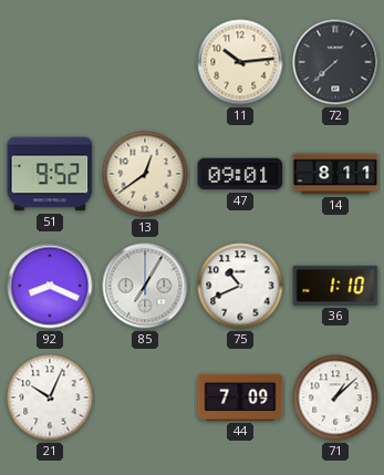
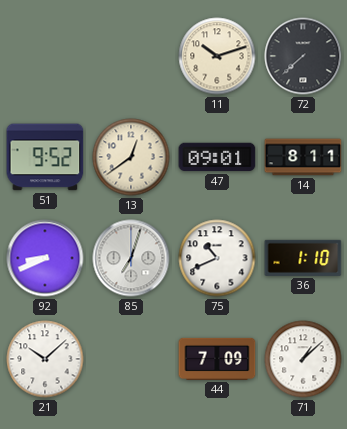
11: 10:14 -> 10:12
92: 8:19 -> 8:41
85: 7:05 -> 7:03
21: 10:04 -> 10:08
